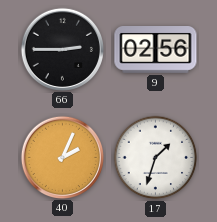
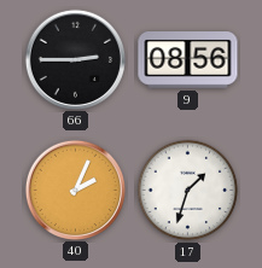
9: 02:56 -> 08:56
